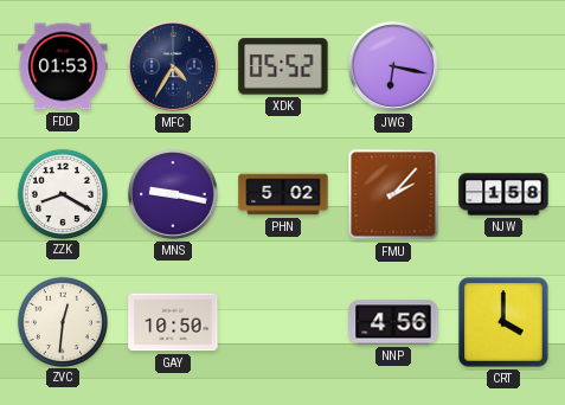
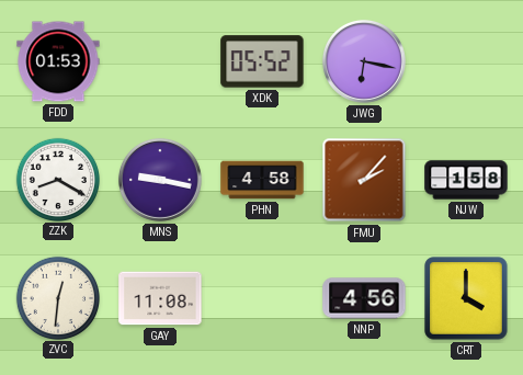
MFC: 4:35 -> none
PHN: 5:02 -> 4:58
GAY: 10:50 -> 11:08
